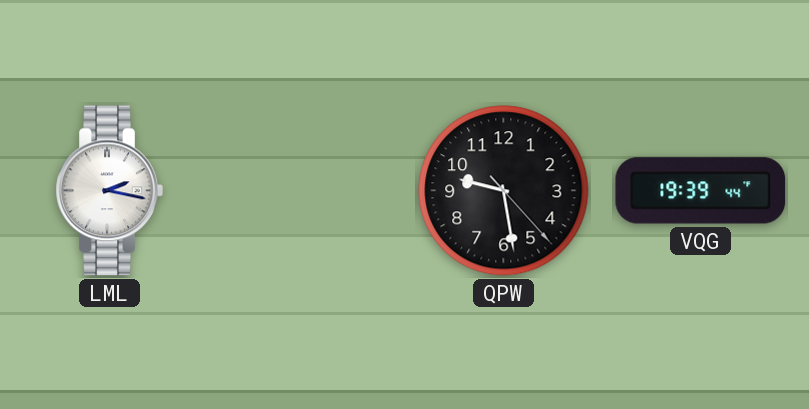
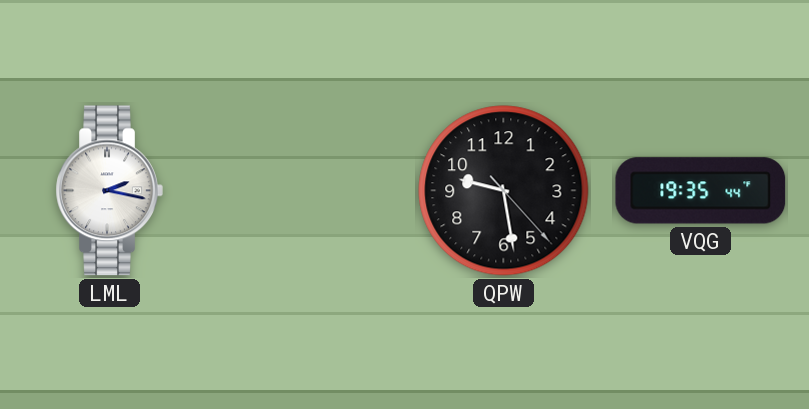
VQG: 19:39 -> 19:35
